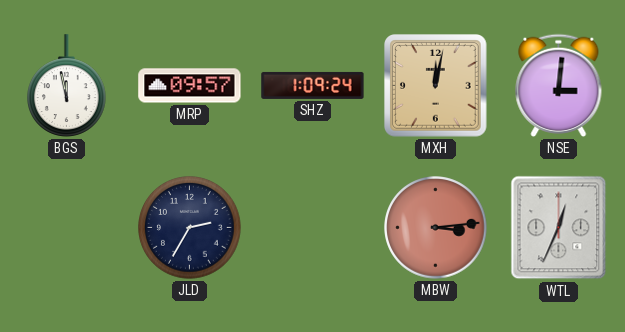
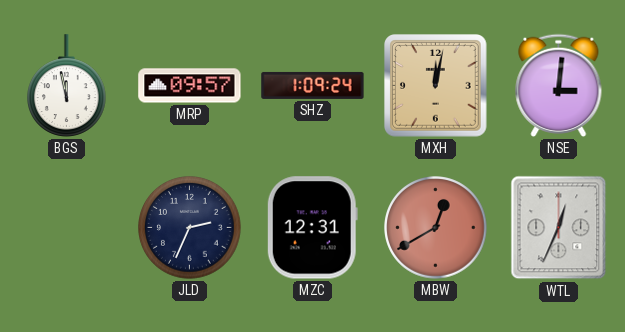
JLD: 2:35 -> 2:34
MZC: none -> 12:31
MBW: 3:14 -> 12:40
